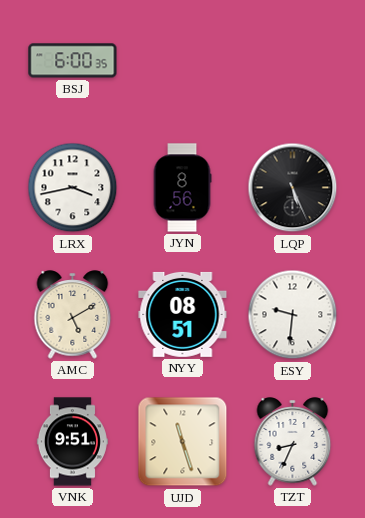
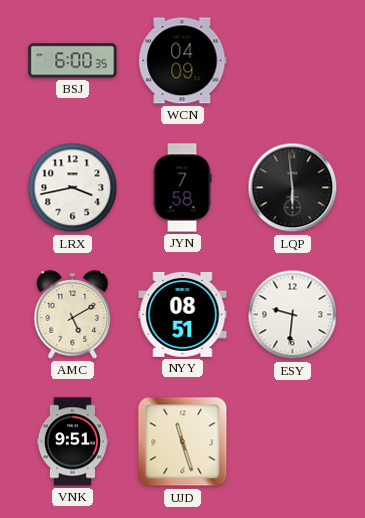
WCN: none -> 04:09
JYN: 8:56 -> 7:58
LQP: 5:26 -> 5:59
TZT: 8:34 -> none
